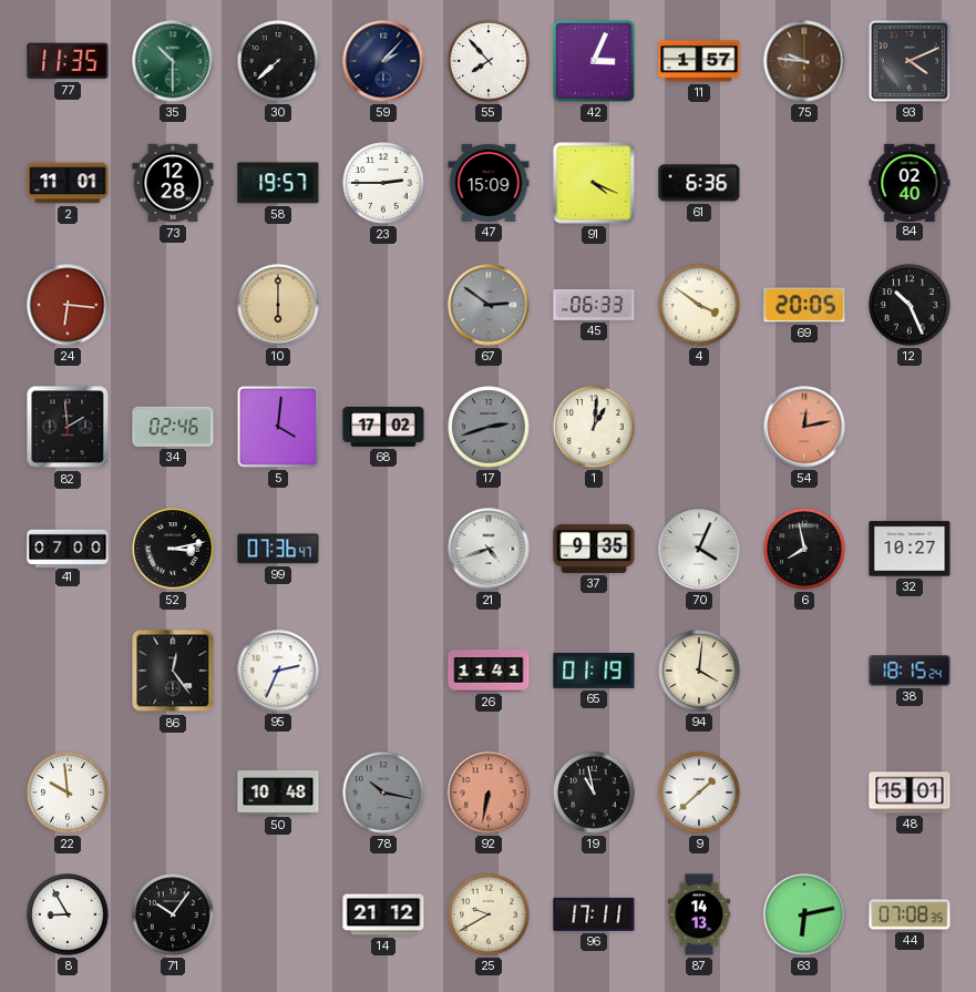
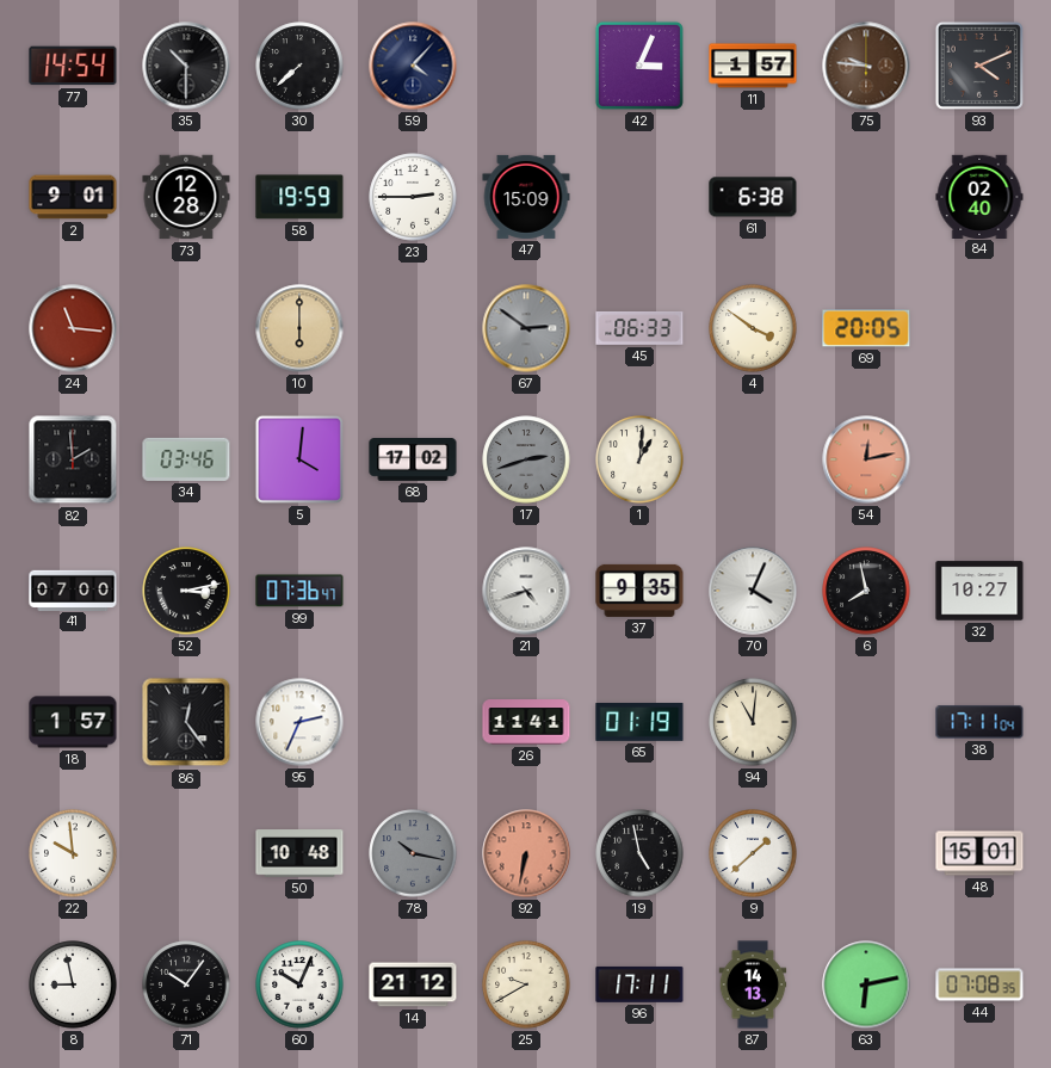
77: 11:35 -> 14:54
35 dial: green -> black
59: 2:07 -> 4:07
55: 7:53 -> none
2: 11:01 -> 9:01
58: 19:57 -> 19:59
91: 4:19 -> none
61: 6:36 -> 6:38
24: 6:16 -> 11:16
12: 10:26 -> none
34: 02:46 -> 03:46
18: none -> 1:57
94: 4:01 -> 11:01
38: 18:15 -> 17:11
19: 10:58 -> 4:58
8: 8:55 -> 8:58
60: none -> 10:04
